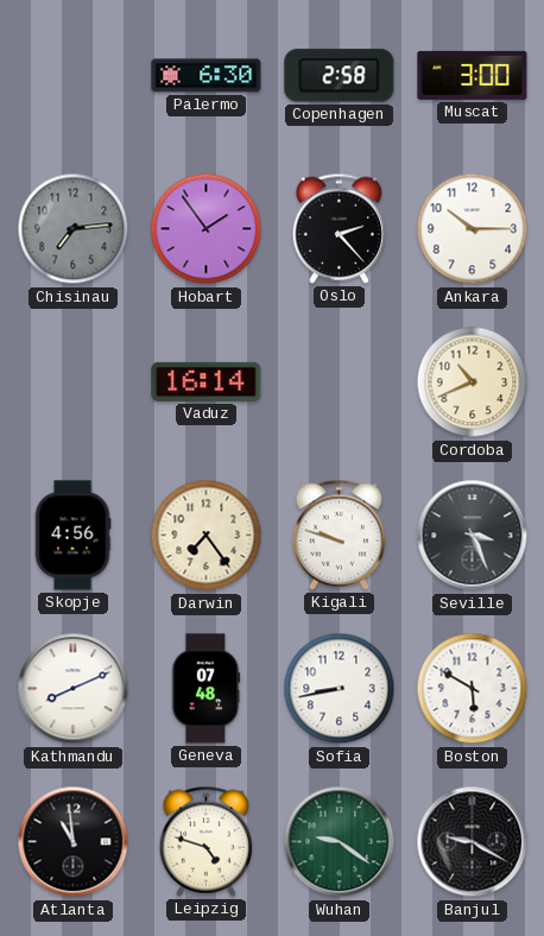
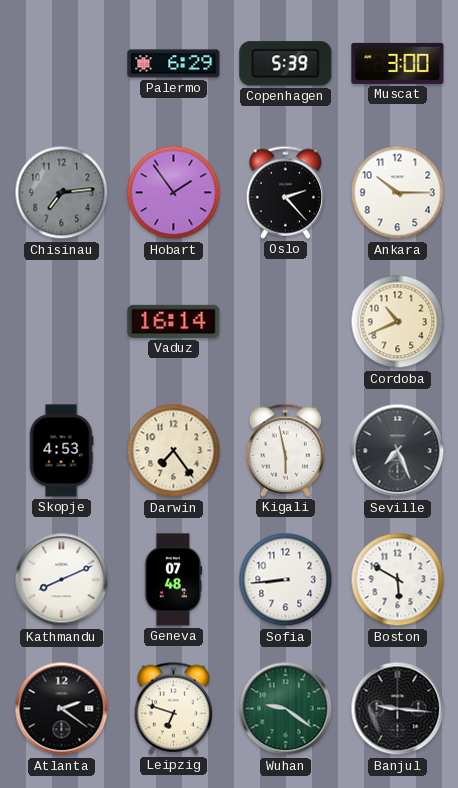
Palermo: 6:30 -> 6:29
Copenhagen: 2:58 -> 5:39
Skopje: 4:56 -> 4:53
Kigali: 9:48 -> 5:58
Seville: 3:26 -> 7:26
Sofia: 8:43 -> 8:44
Atlanta: 10:59 -> 2:21
Leipzig: 4:48 -> 6:48
Banjul: 9:20 -> 9:16
